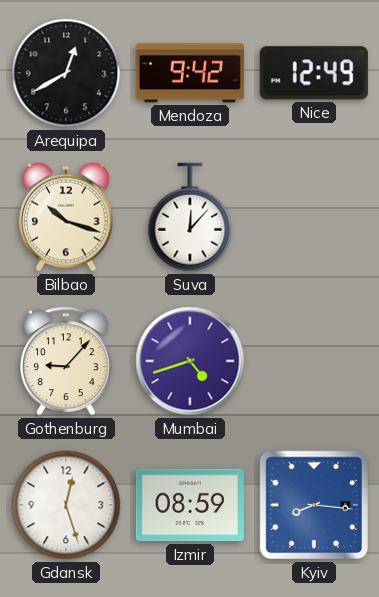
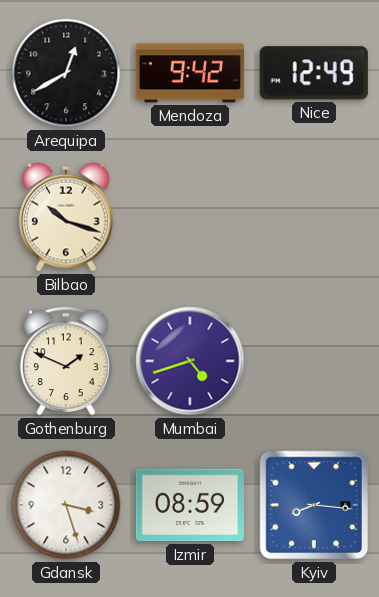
Suva: 12:07 -> none
Gothenburg: 9:07 -> 1:49
Gdansk: 12:27 -> 3:27
